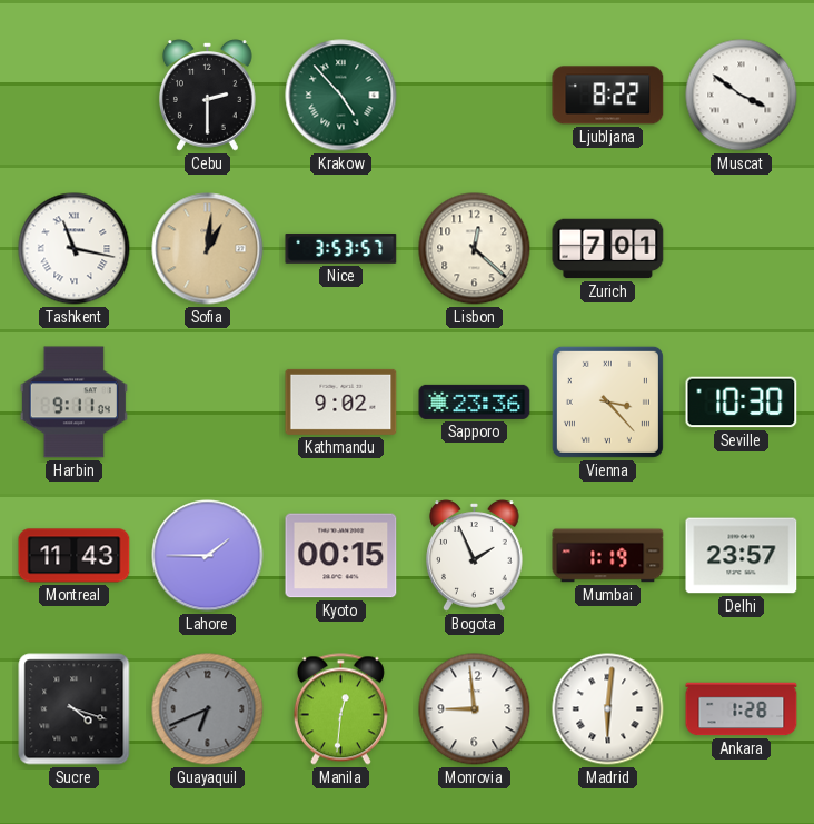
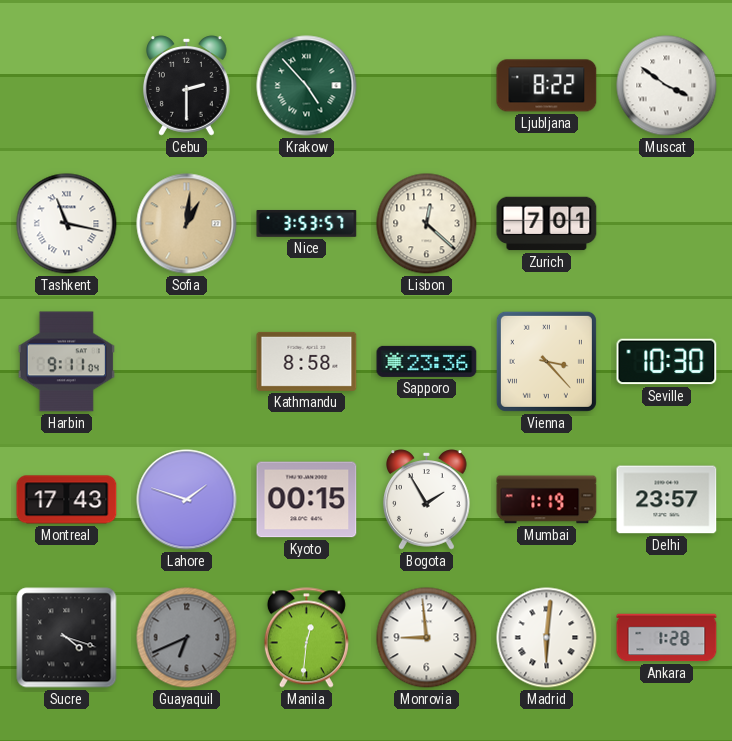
Kathmandu: 9:02 -> 8:58
Montreal: 11:43 -> 17:43
Lahore: 1:45 -> 1:48
Bogota: 1:56 -> 1:55
